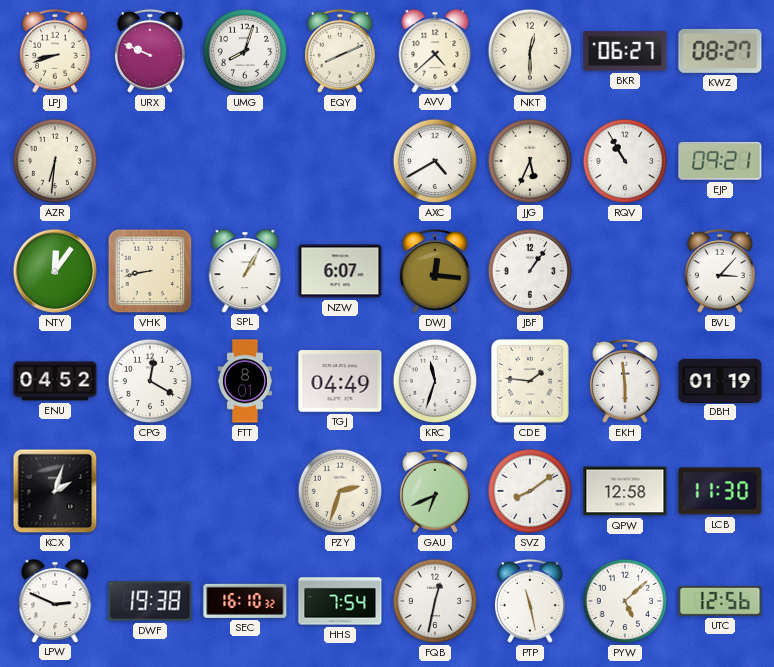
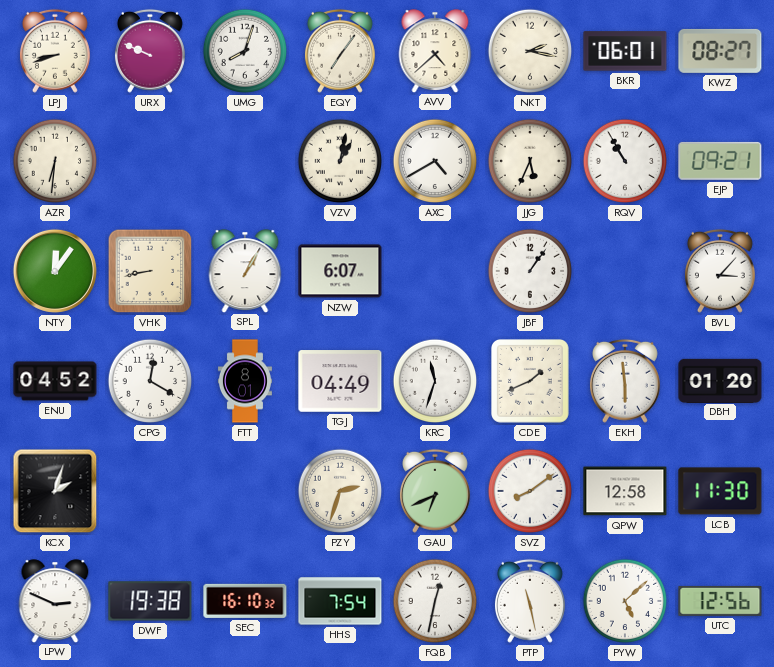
EQY: 8:11 -> 7:06
NKT: 12:30 -> 2:17
BKR: 06:27 -> 06:01
VZV: none -> 1:02
DWJ: 12:16 -> none
CDE: 1:46 -> 1:41
DBH: 01:19 -> 01:20
